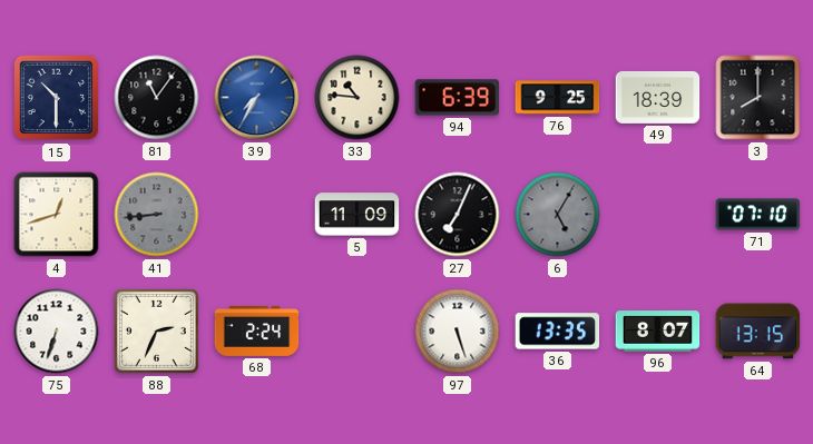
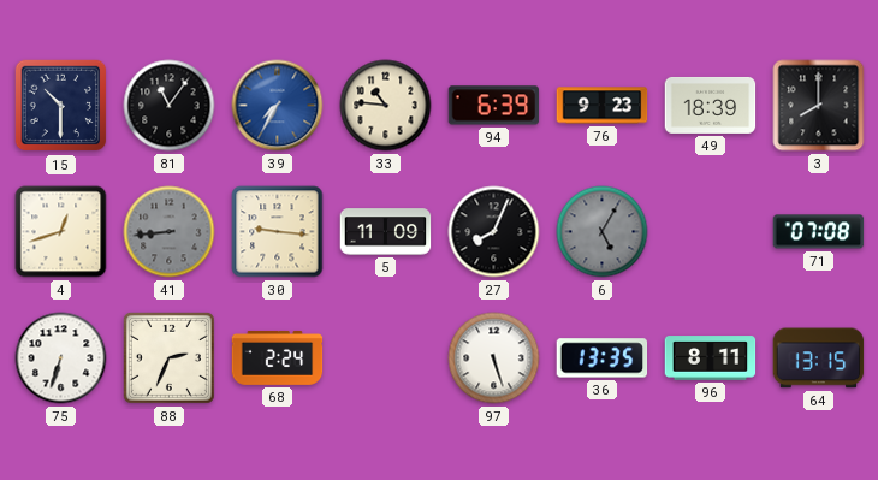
76: 9:25 -> 9:23
30: none -> 9:16
27: 7:04 -> 8:04
71: 07:10 -> 07:08
96: 8:07 -> 8:11
